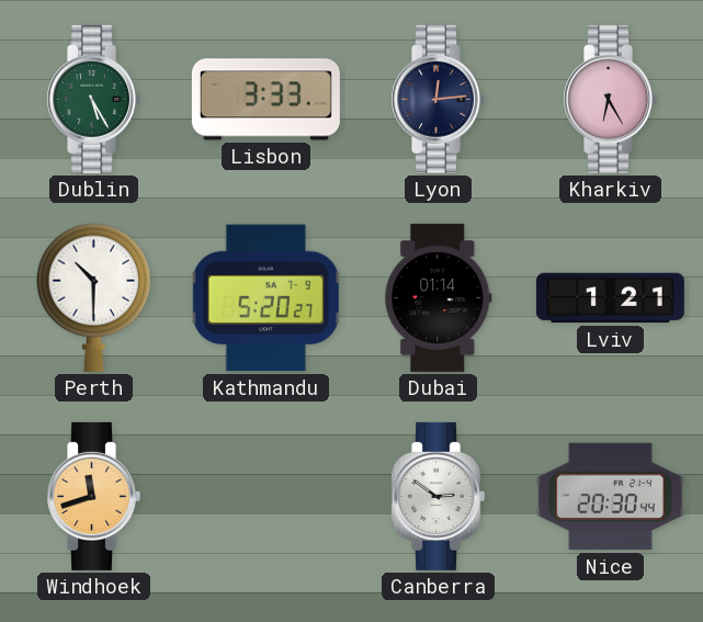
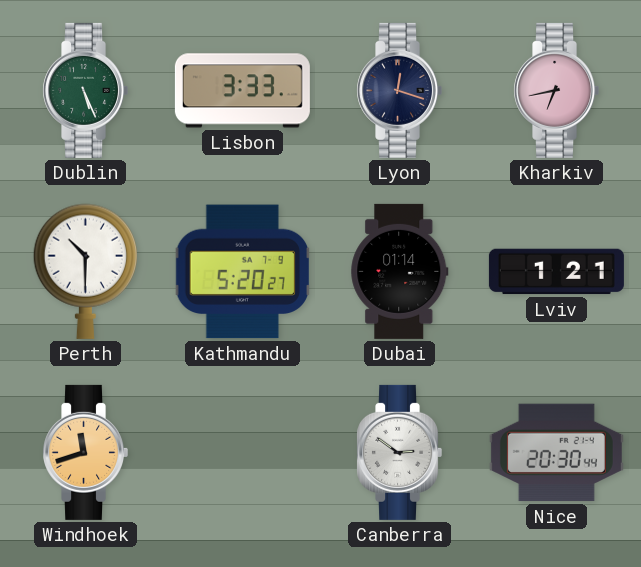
Dublin: 5:25 -> 5:26
Lyon: 12:14 -> 12:18
Kharkiv: 6:25 -> 6:43
